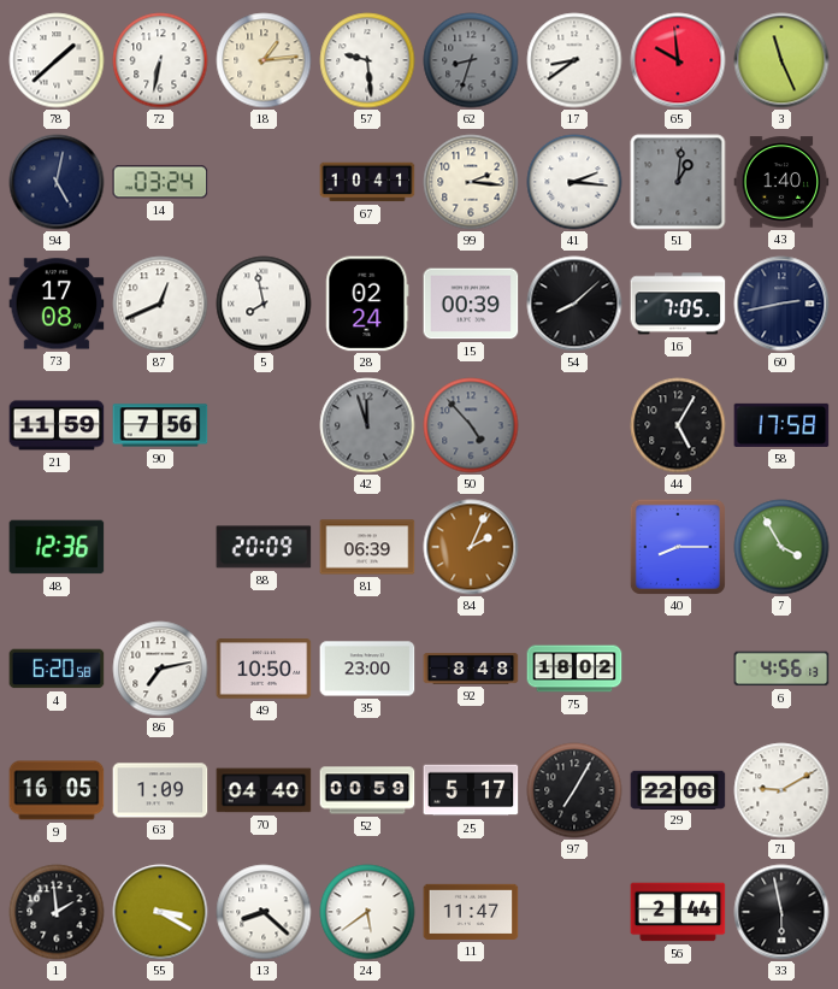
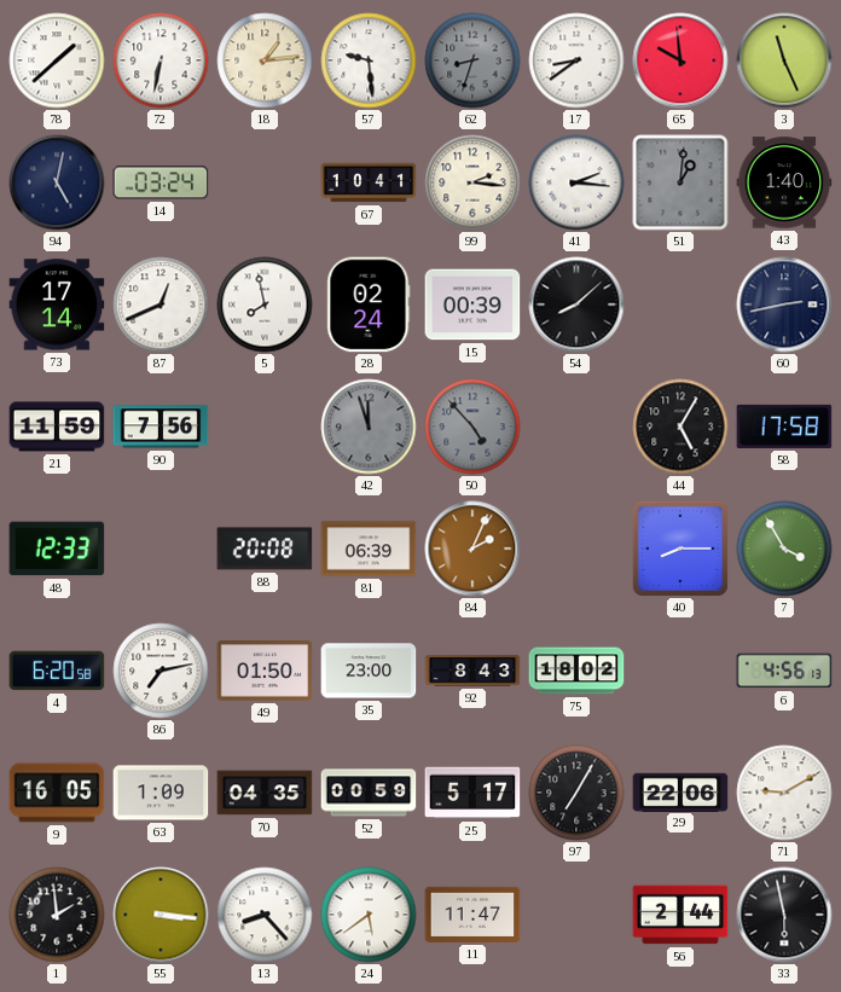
73: 17:08 -> 17:14
16: 7:05 -> none
48: 12:36 -> 12:33
88: 20:09 -> 20:08
49: 10:50 -> 01:50
92: 8:48 -> 8:43
70: 04:40 -> 04:35
55: 3:20 -> 3:16
13: 8:22 -> 8:23
